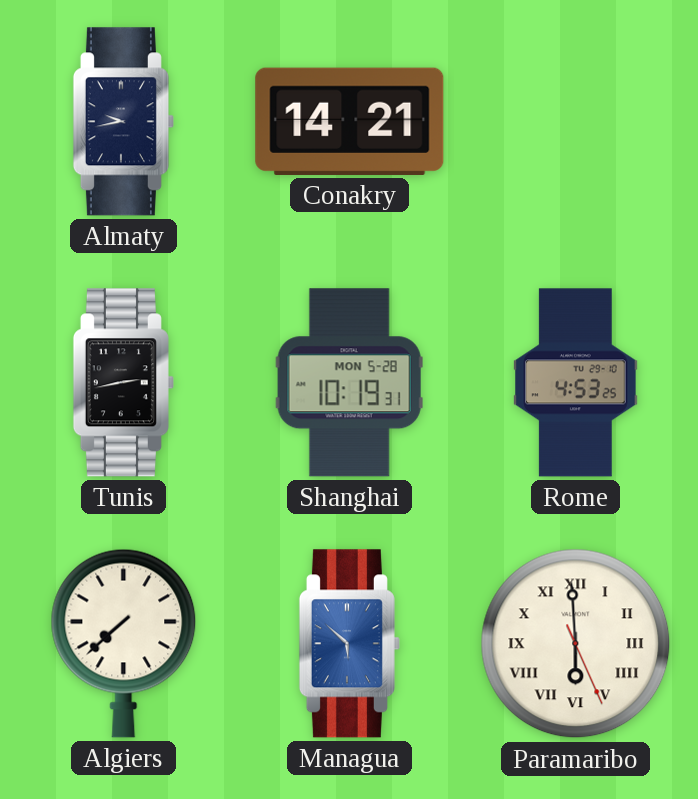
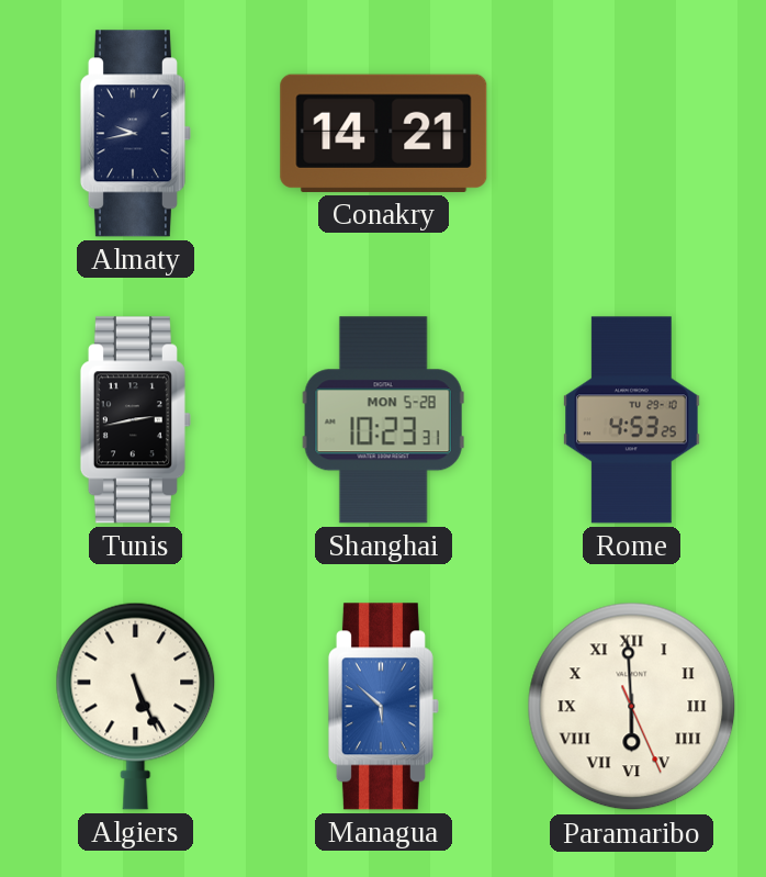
Shanghai: 10:19 -> 10:23
Algiers: 7:38 -> 5:26
